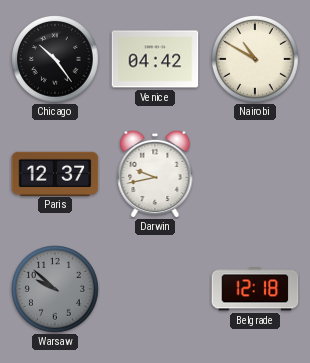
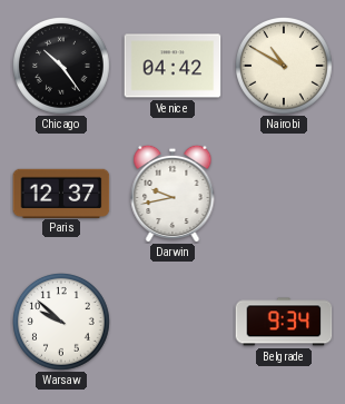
Warsaw dial: grey -> white
Belgrade: 12:18 -> 9:34
